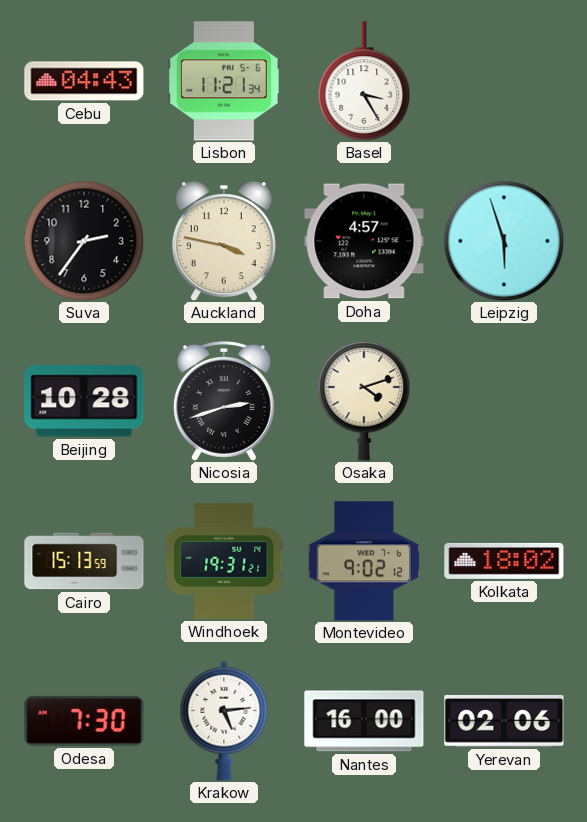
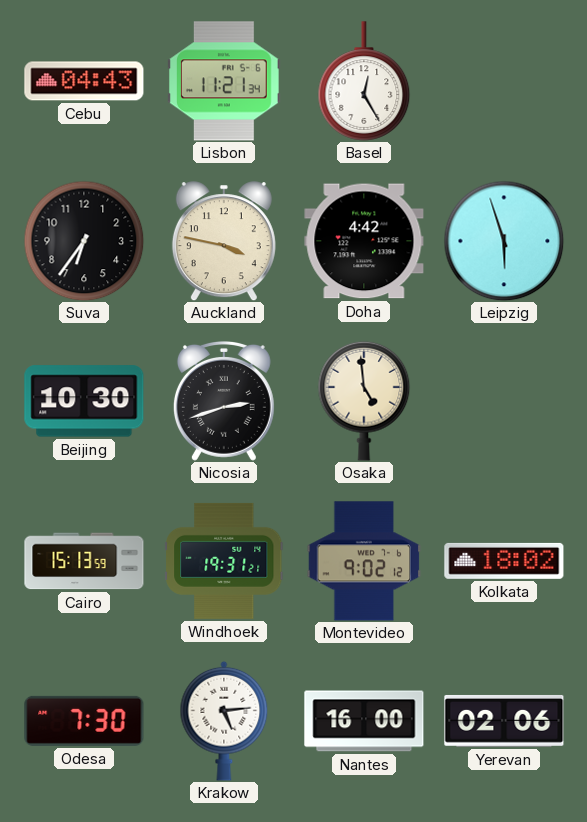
Basel: 3:25 -> 12:25
Suva: 2:36 -> 6:36
Doha: 4:57 -> 4:42
Beijing: 10:28 -> 10:30
Osaka: 4:12 -> 4:59
